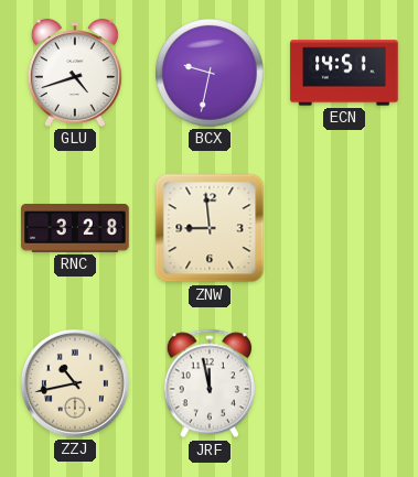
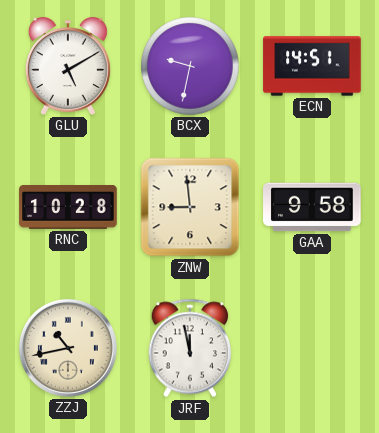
GLU: 4:42 -> 5:10
RNC: 3:28 -> 10:28
GAA: none -> 9:58
